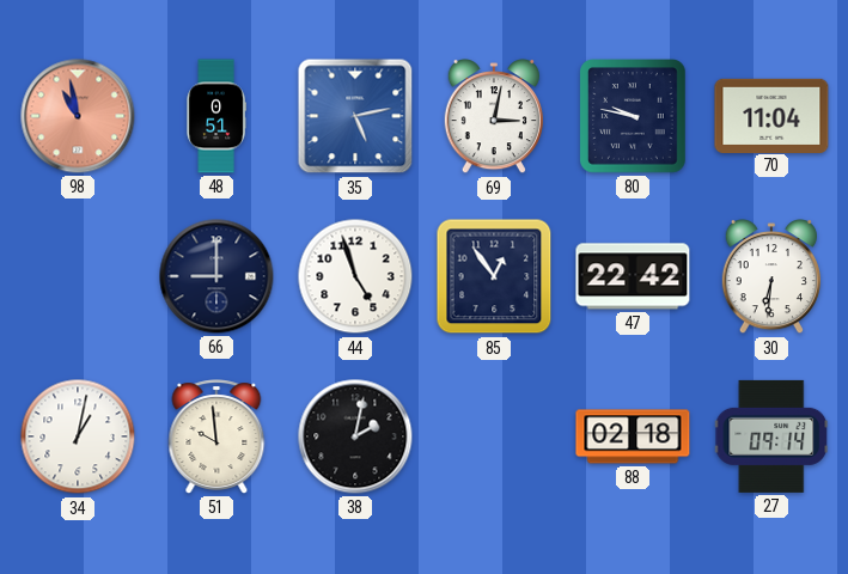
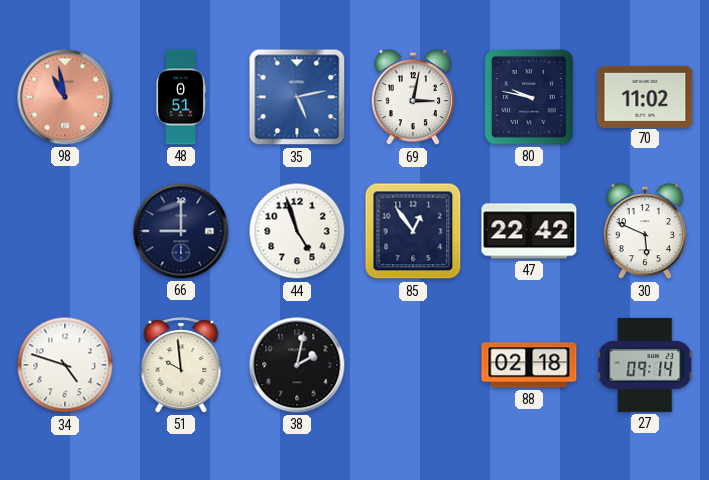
70: 11:04 -> 11:02
30: 6:31 -> 5:49
34: 1:02 -> 4:48
